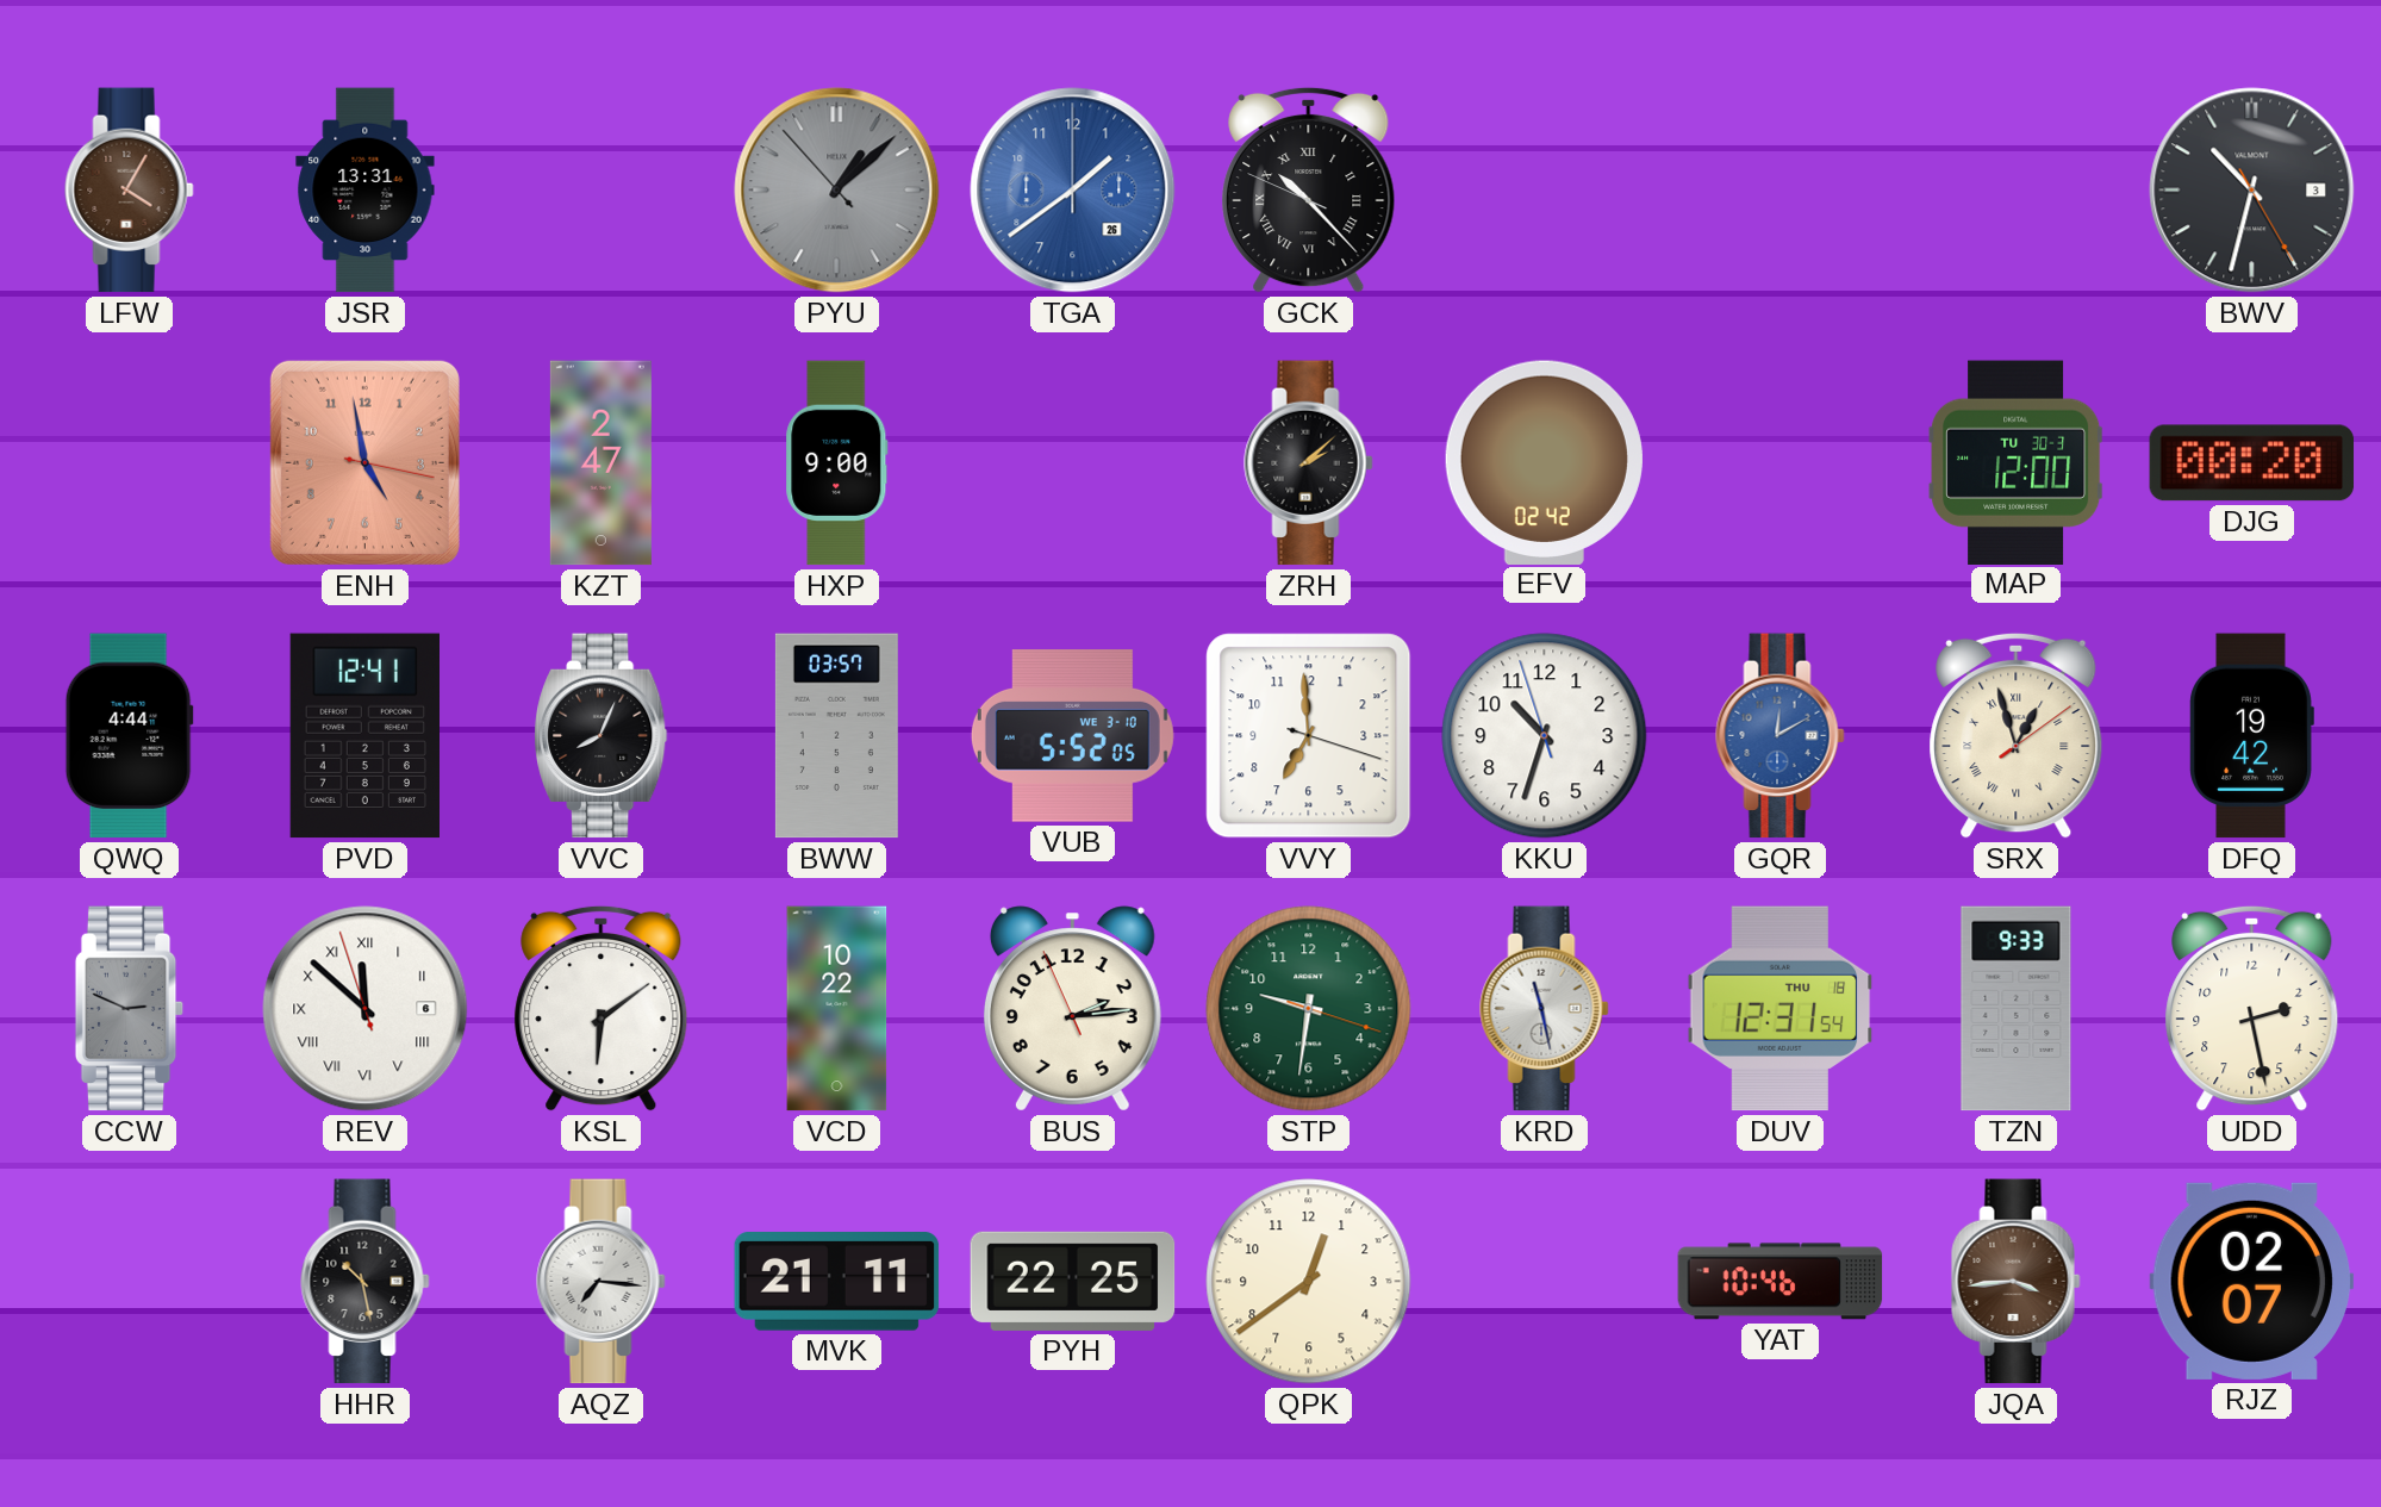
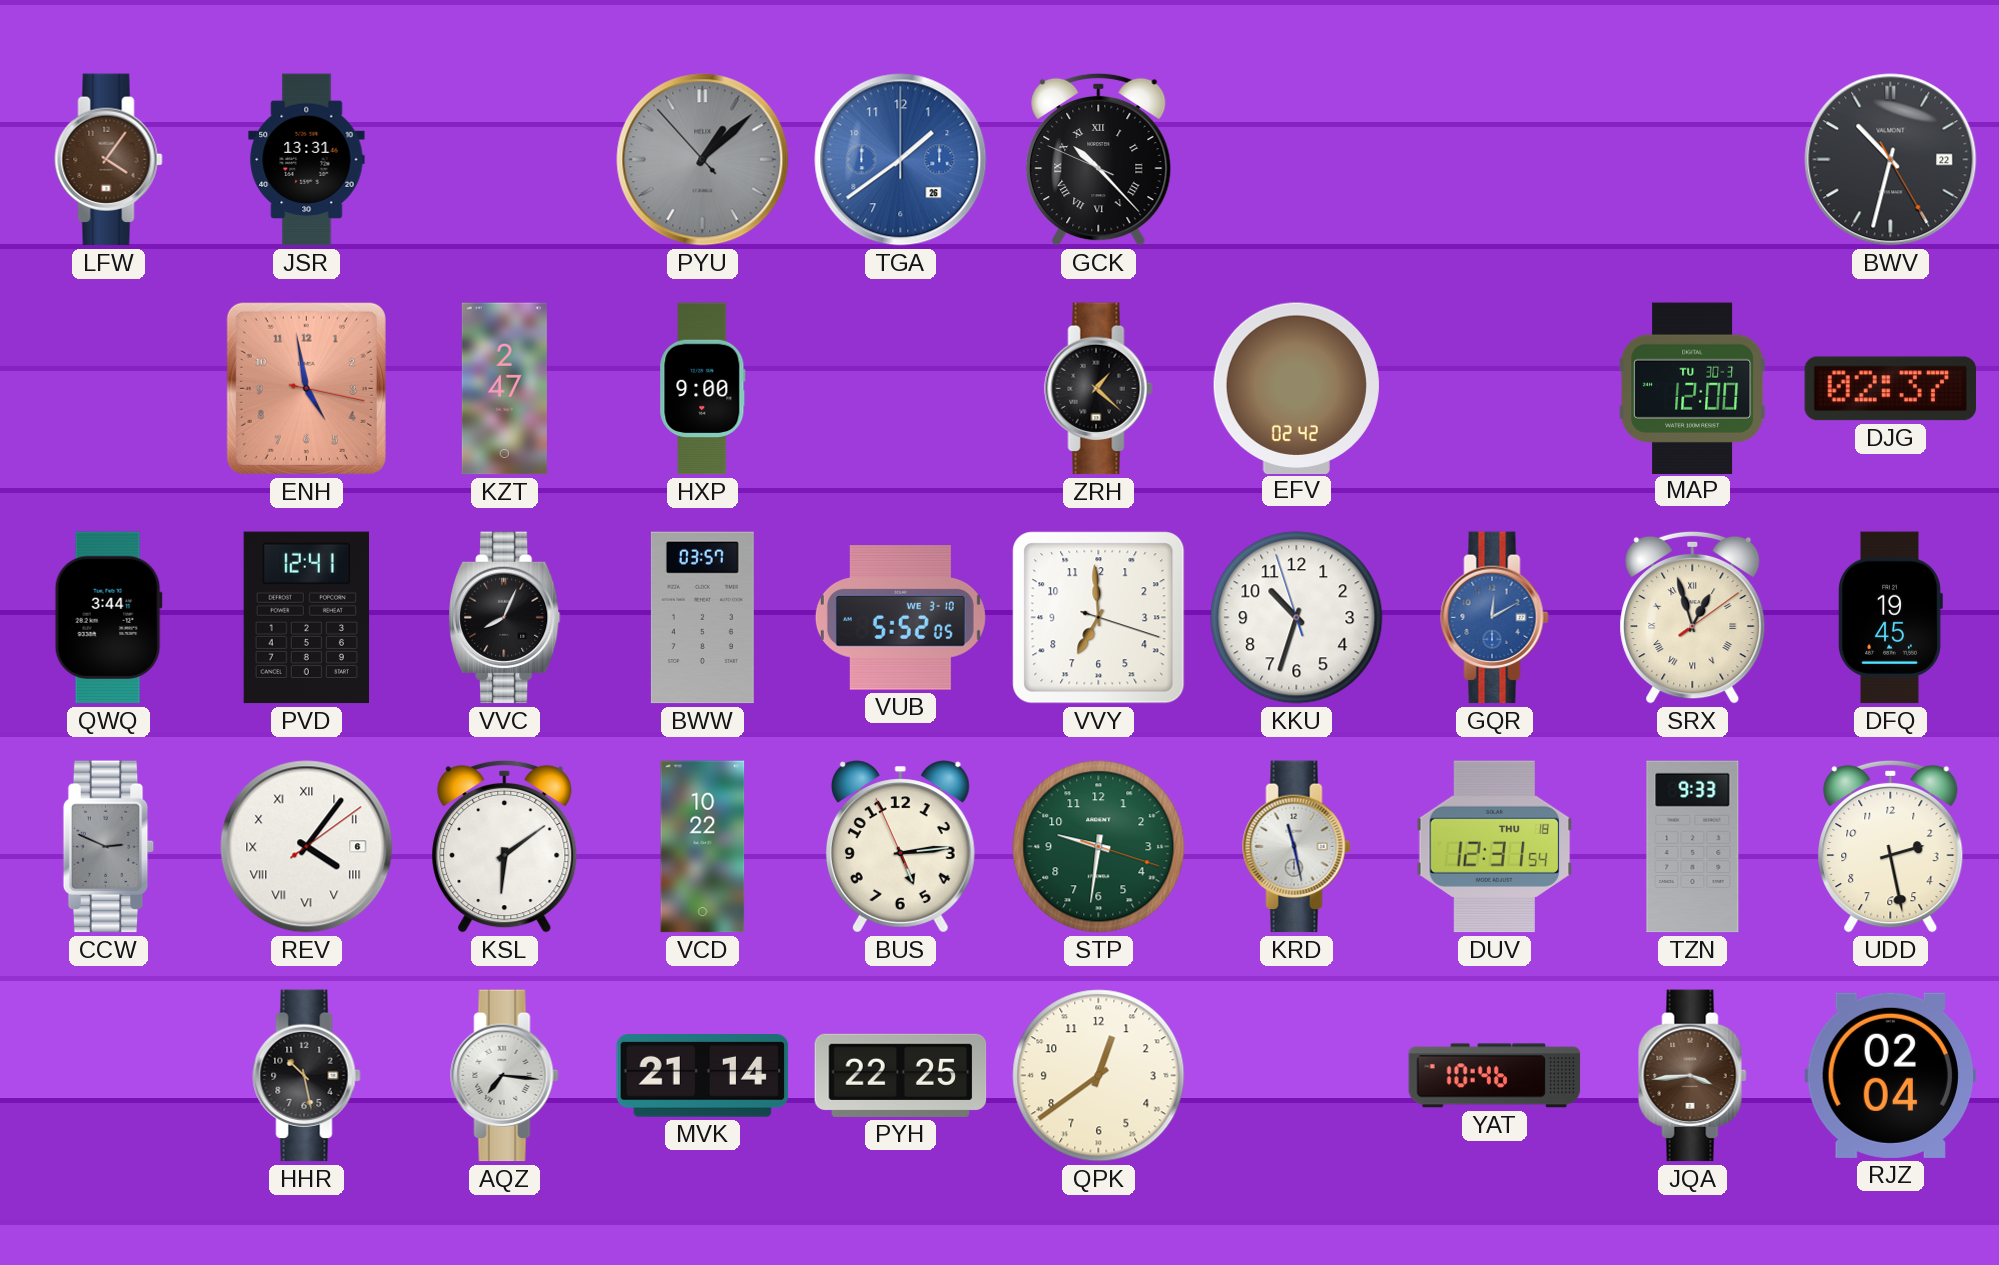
LFW: 4:05 -> 4:06
BWV date: 3 -> 22
ZRH: 2:08 -> 1:22
DJG: 00:20 -> 02:37
QWQ: 4:44 -> 3:44
DFQ: 19:42 -> 19:45
REV: 11:51 -> 4:06
BUS: 2:13 -> 5:13
MVK: 21:11 -> 21:14
RJZ: 02:07 -> 02:04
